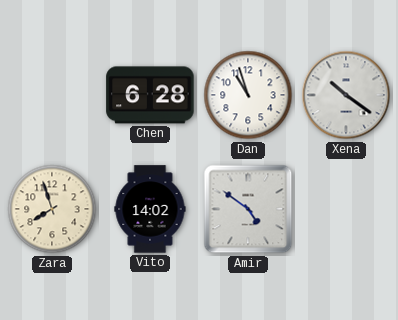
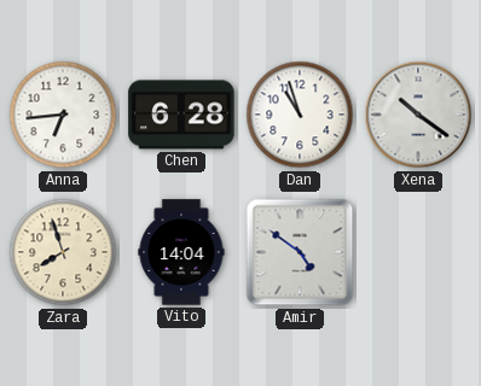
Anna: none -> 6:44
Vito: 14:02 -> 14:04
